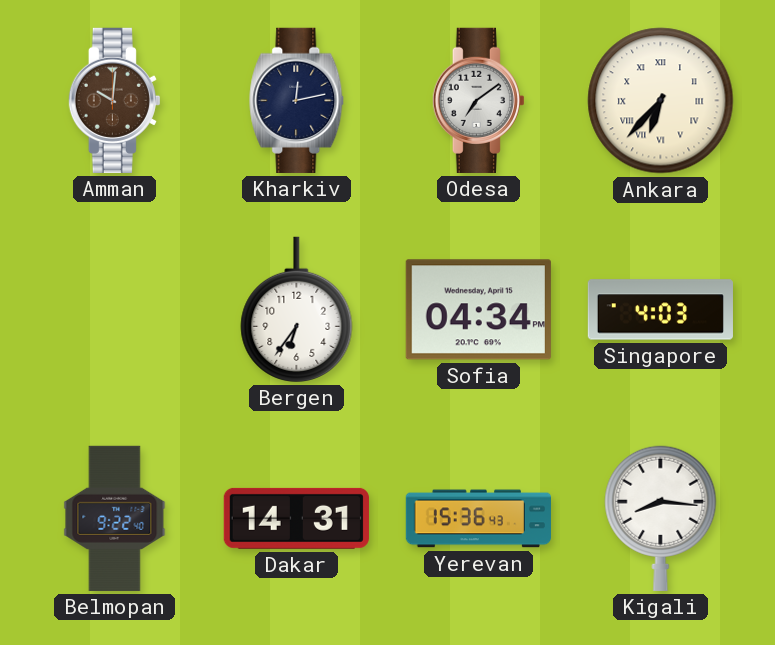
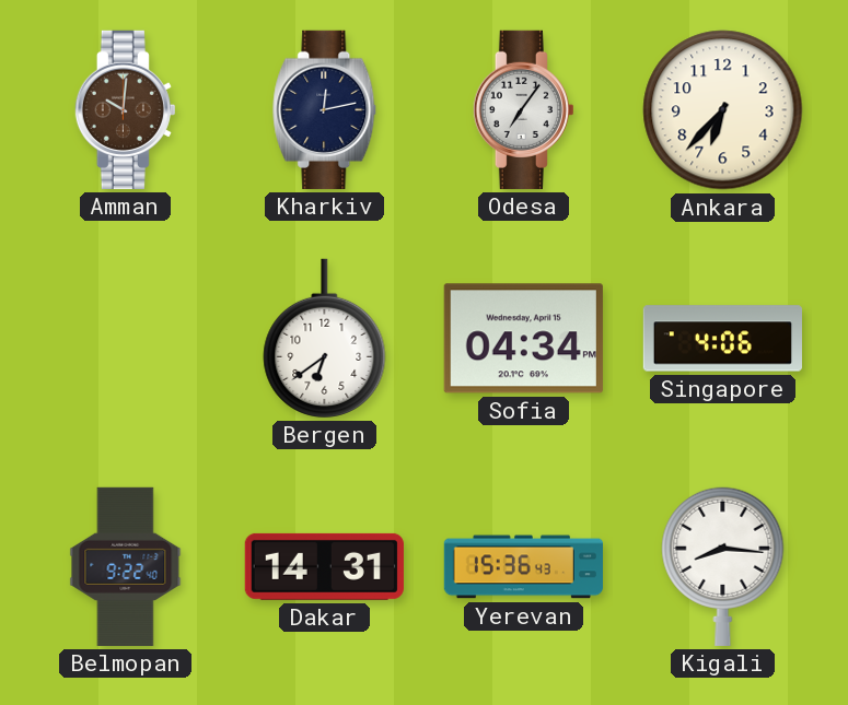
Odesa: 7:09 -> 7:06
Ankara numerals: Roman -> Arabic
Bergen: 6:36 -> 6:39
Singapore: 4:03 -> 4:06
